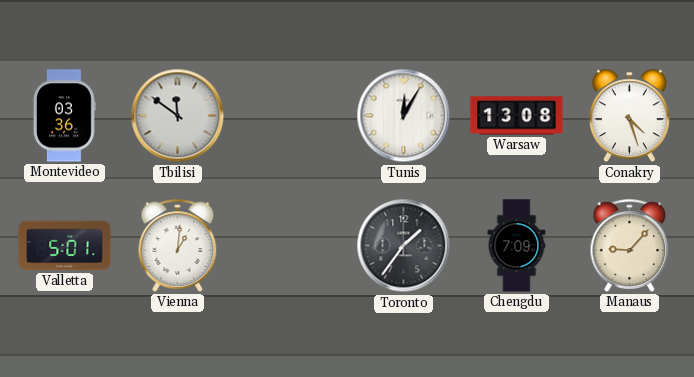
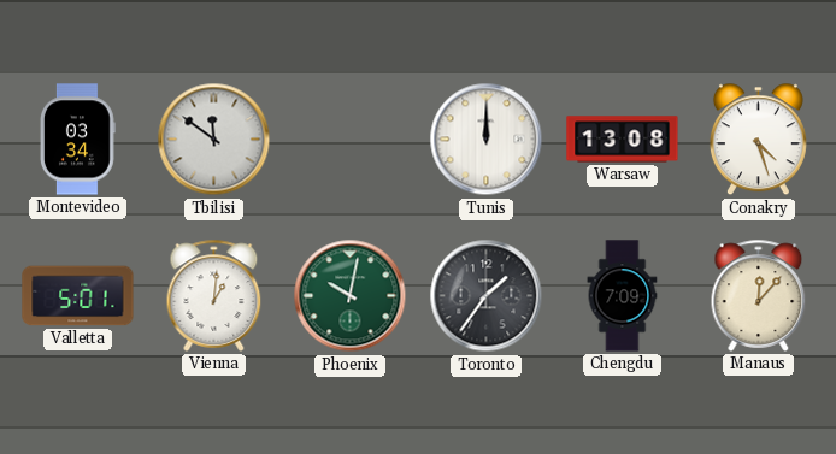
Montevideo: 03:36 -> 03:34
Tunis: 12:05 -> 12:00
Phoenix: none -> 10:02
Manaus: 9:07 -> 12:07
